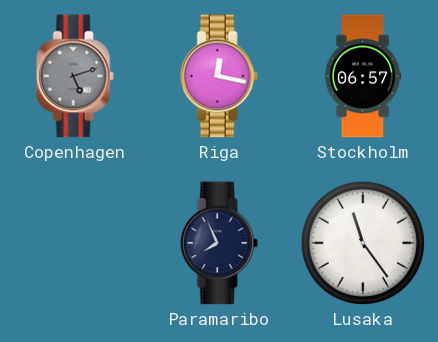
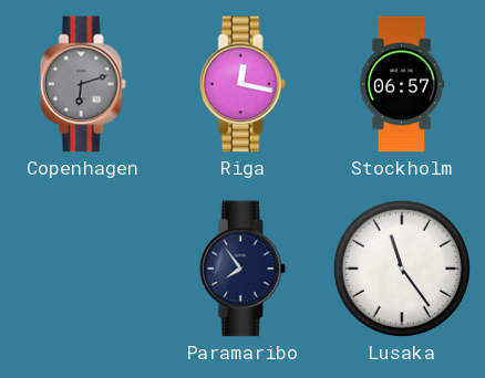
Copenhagen: 5:12 -> 6:12
Paramaribo: 7:56 -> 7:54
